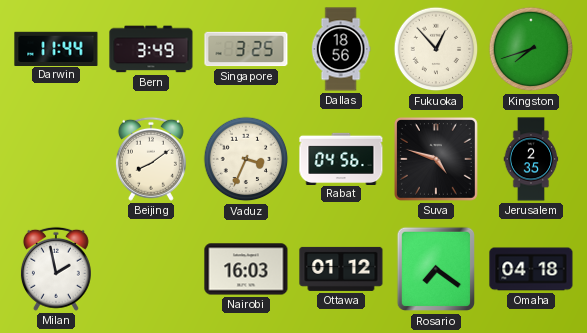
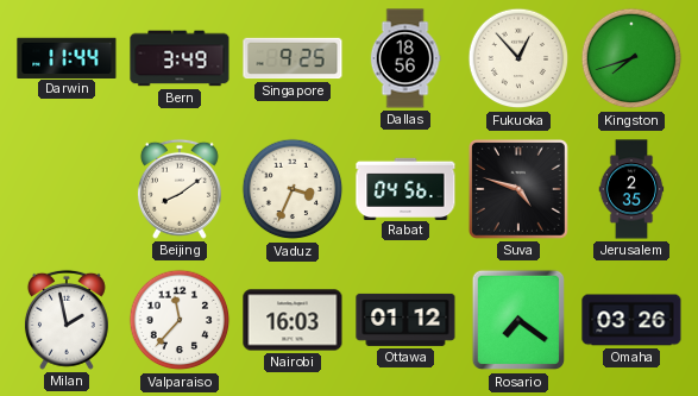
Singapore: 3:25 -> 9:25
Valparaiso: none -> 11:37
Omaha: 04:18 -> 03:26
